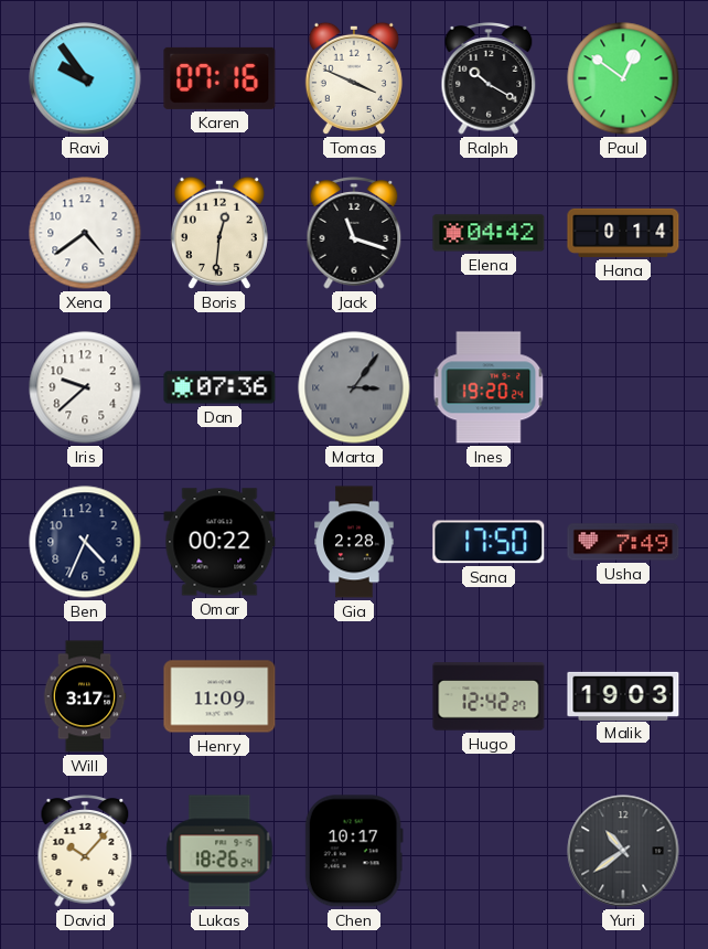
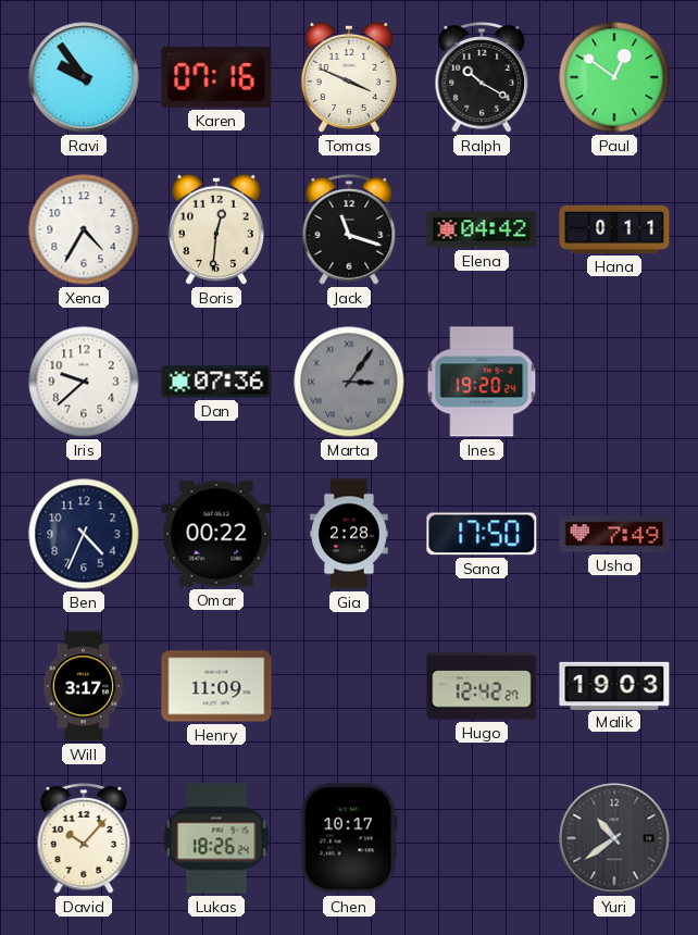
Xena: 4:39 -> 4:35
Hana: 0:14 -> 0:11
